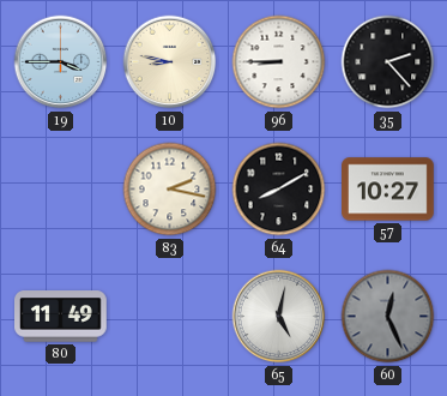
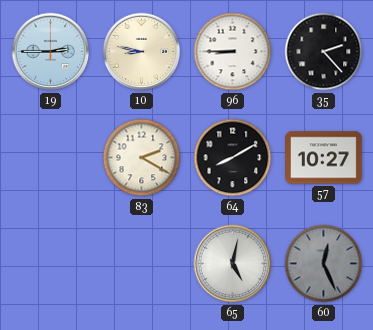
19: 3:45 -> 2:45
83: 2:17 -> 2:20
80: 11:49 -> none
